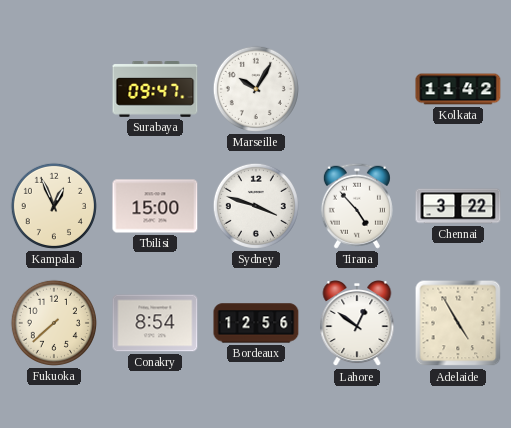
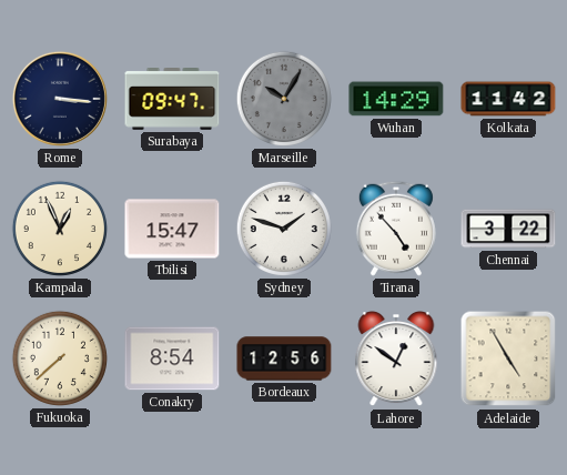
Rome: none -> 3:16
Marseille dial: white -> grey
Wuhan: none -> 14:29
Tbilisi: 15:00 -> 15:47
Sydney: 3:48 -> 1:48
